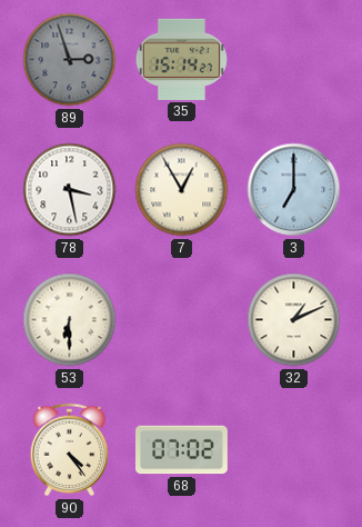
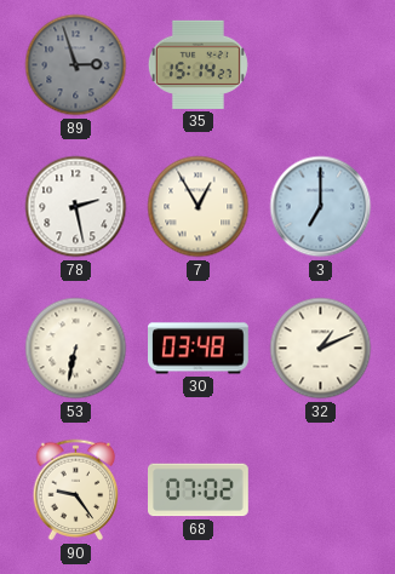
78: 3:28 -> 2:28
53: 6:30 -> 6:32
30: none -> 03:48
90: 4:24 -> 9:24
